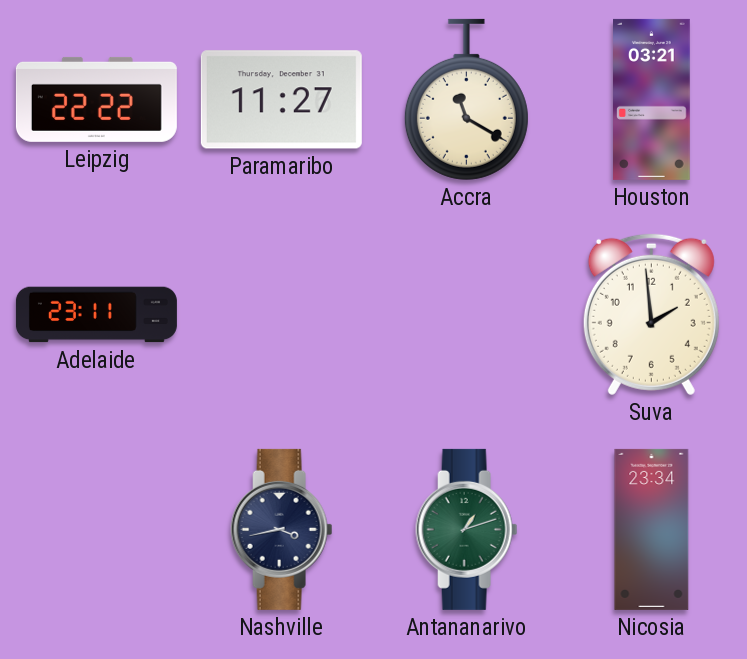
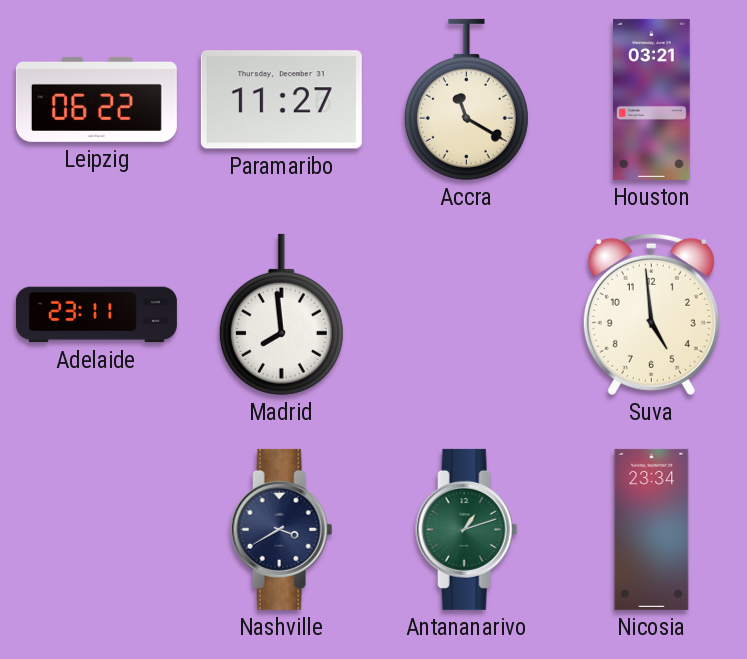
Leipzig: 22:22 -> 06:22
Madrid: none -> 7:59
Suva: 1:59 -> 4:59
Nashville: 3:43 -> 3:40
